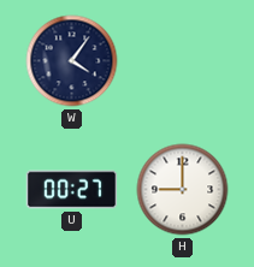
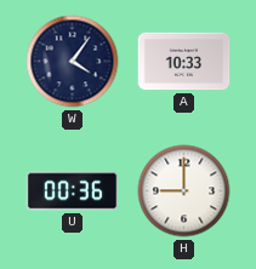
A: none -> 10:33
U: 00:27 -> 00:36
